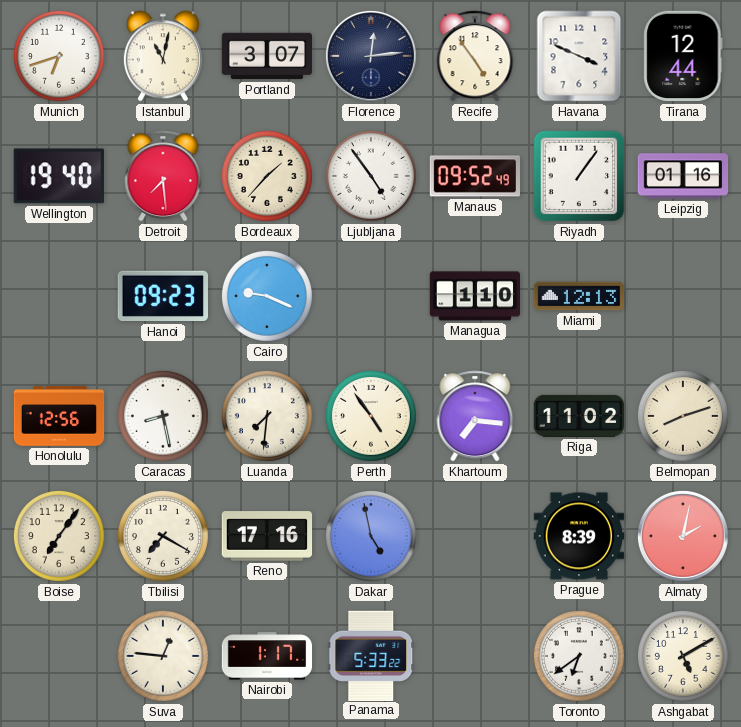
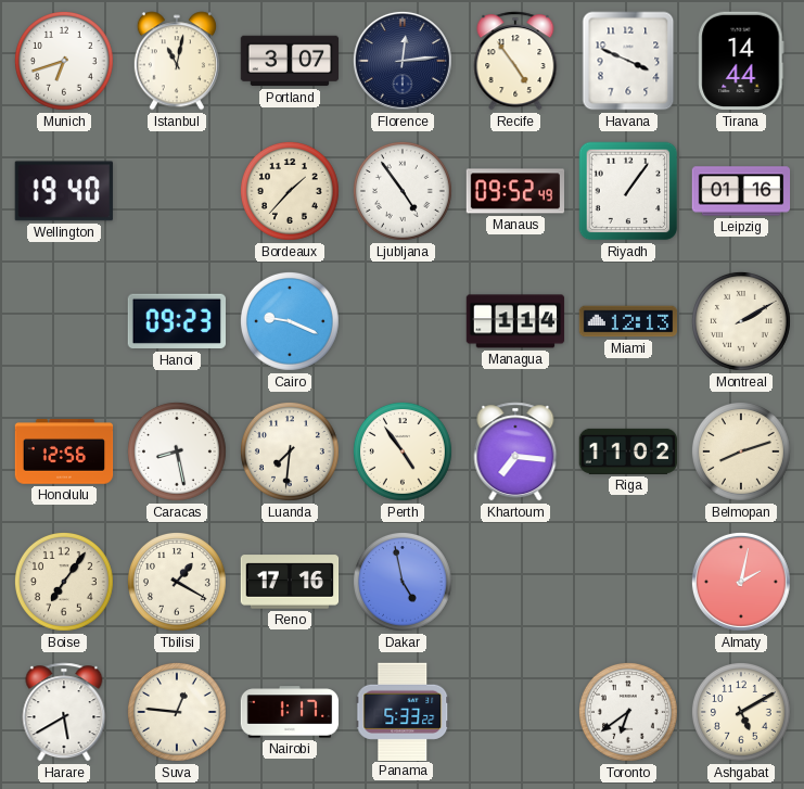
Tirana: 12:44 -> 14:44
Detroit: 7:29 -> none
Managua: 1:10 -> 1:14
Montreal: none -> 2:10
Tbilisi: 7:20 -> 1:20
Prague: 8:39 -> none
Harare: none -> 5:40
